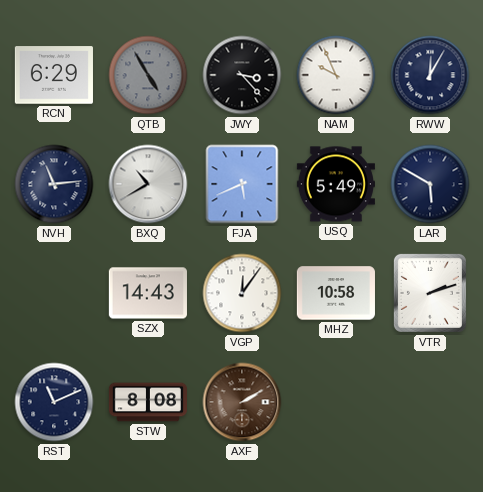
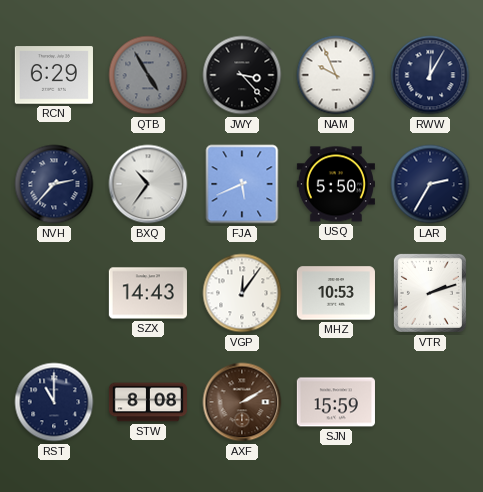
NVH: 11:14 -> 2:37
BXQ: 10:40 -> 10:36
USQ: 5:49 -> 5:50
LAR: 5:50 -> 2:35
MHZ: 10:58 -> 10:53
RST: 11:11 -> 11:00
SJN: none -> 15:59
